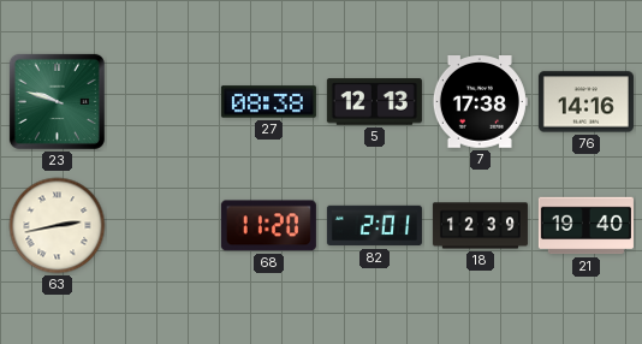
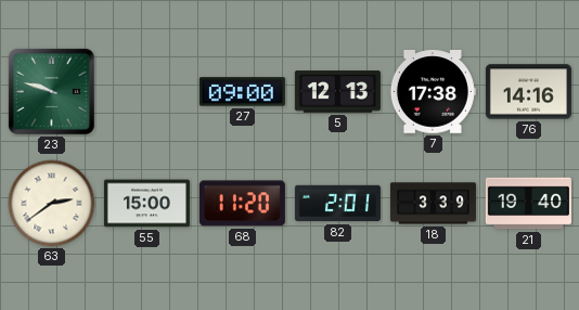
27: 08:38 -> 09:00
63: 2:43 -> 2:39
55: none -> 15:00
18: 12:39 -> 3:39
